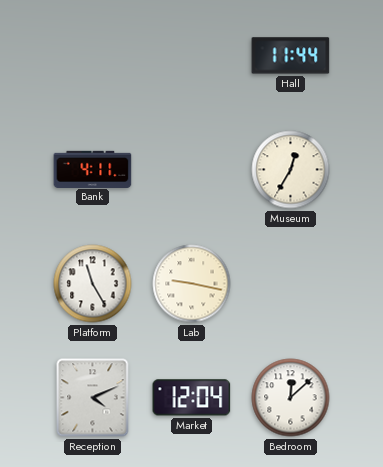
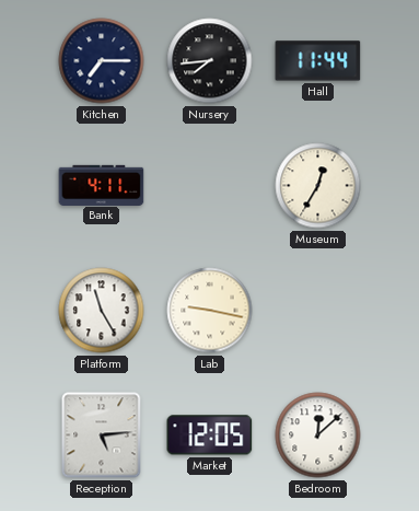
Kitchen: none -> 7:15
Nursery: none -> 7:44
Reception: 4:11 -> 5:14
Market: 12:04 -> 12:05
